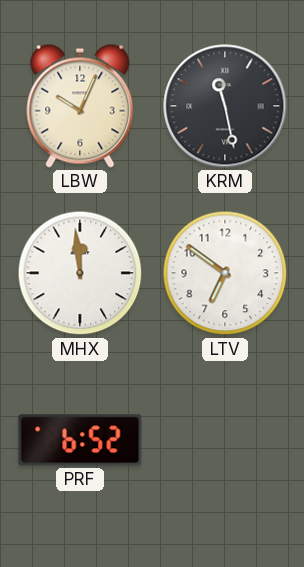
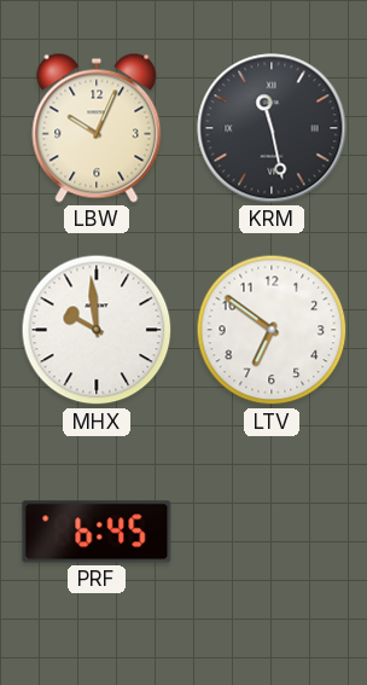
MHX: 11:59 -> 9:59
PRF: 6:52 -> 6:45
